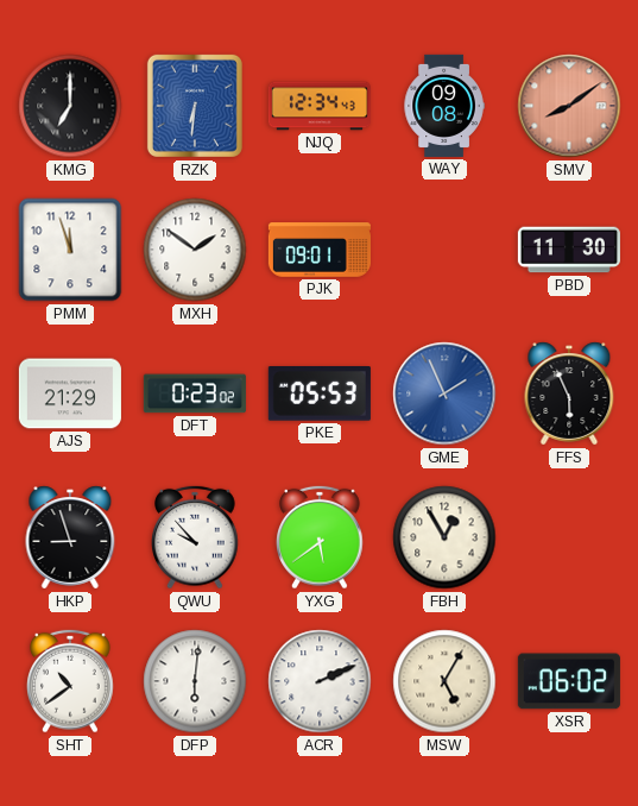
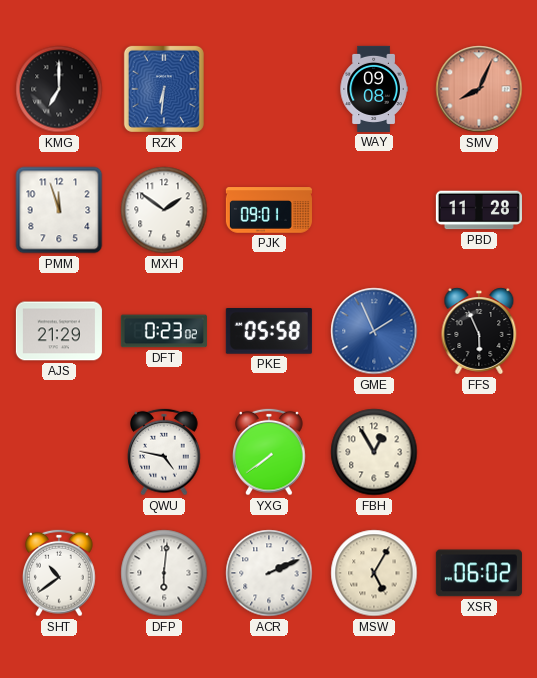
NJQ: 12:34 -> none
SMV: 8:09 -> 8:04
PBD: 11:30 -> 11:28
PKE: 05:53 -> 05:58
HKP: 8:57 -> none
QWU: 9:53 -> 4:47
YXG: 5:39 -> 7:39
